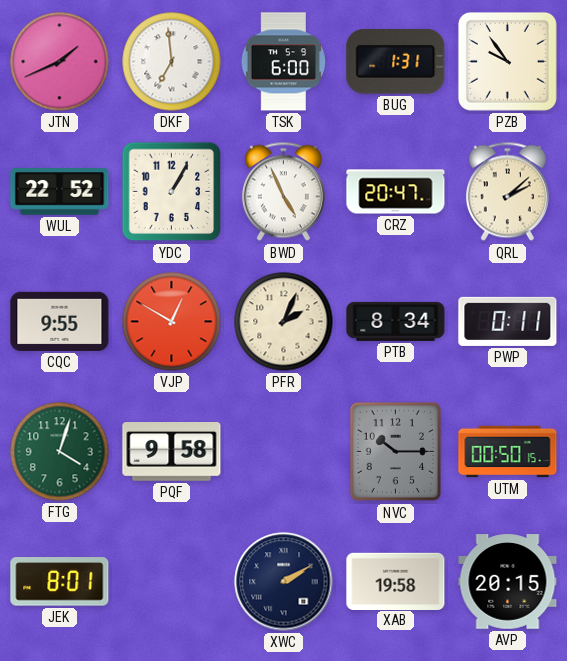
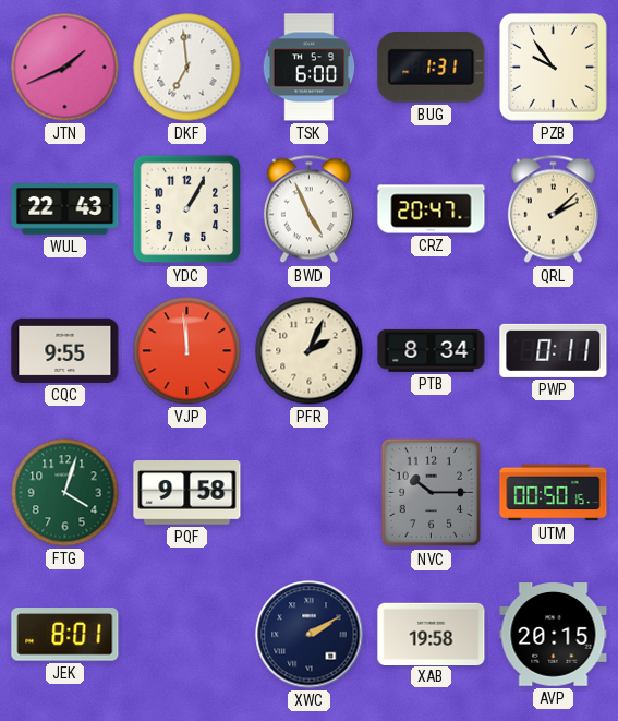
WUL: 22:52 -> 22:43
VJP: 12:50 -> 11:59
